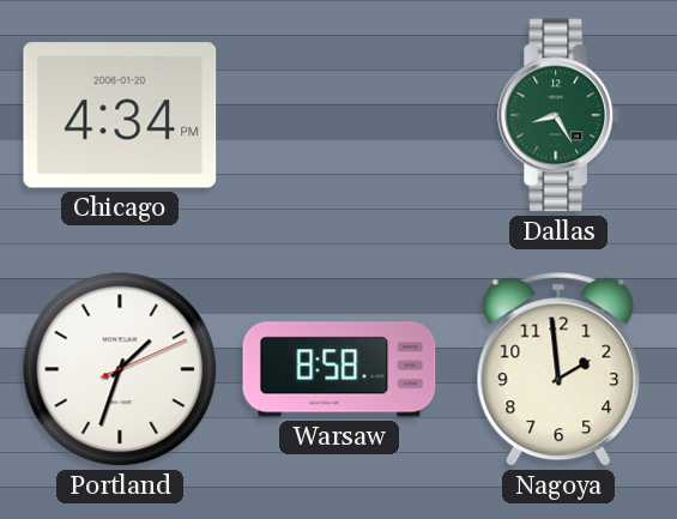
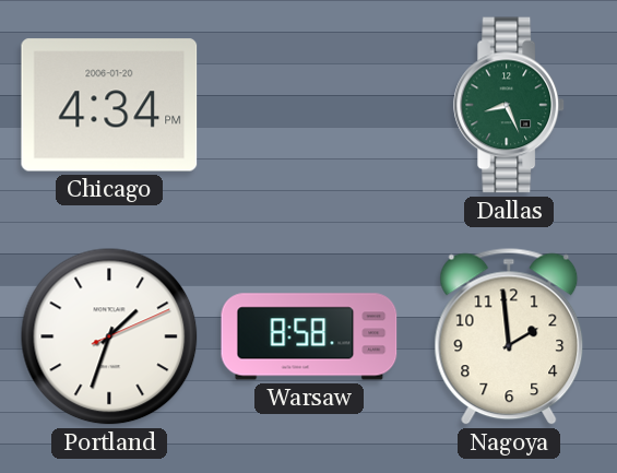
Dallas: 8:25 -> 8:26
